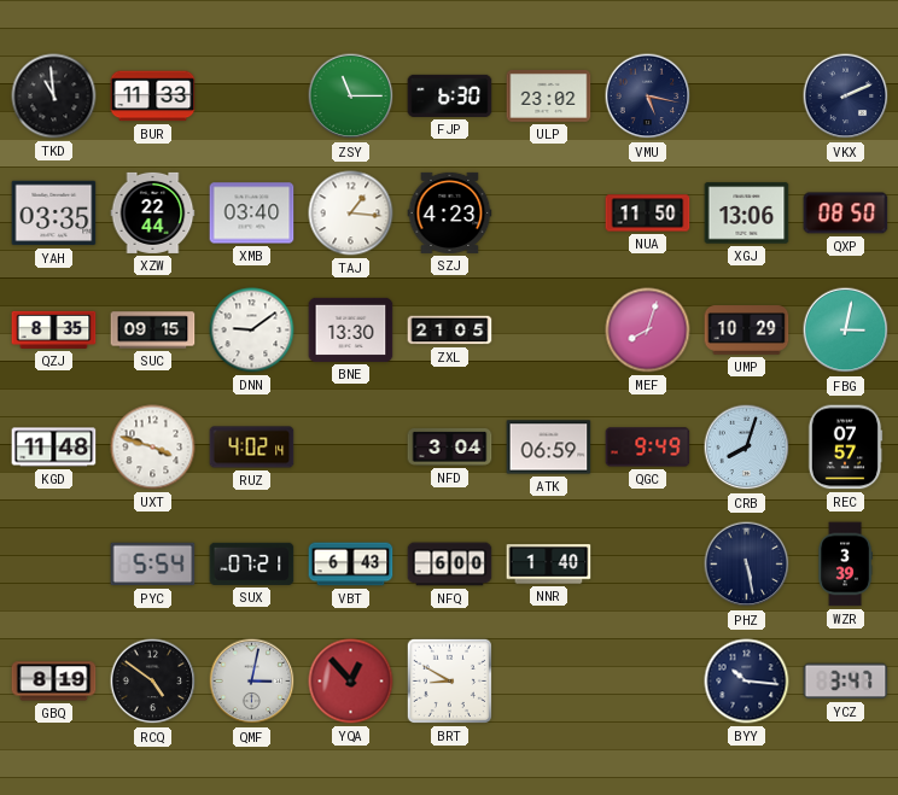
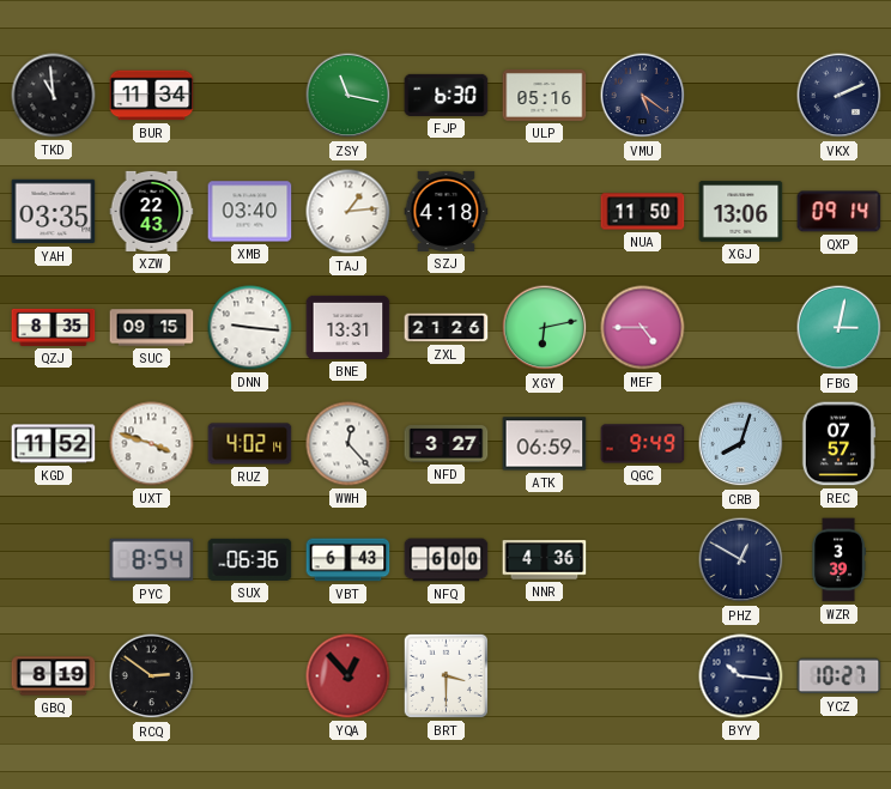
BUR: 11:33 -> 11:34
ZSY: 11:15 -> 11:17
ULP: 23:02 -> 05:16
VMU: 5:17 -> 5:21
XZW: 22:44 -> 22:43
TAJ: 1:16 -> 1:14
SZJ: 4:23 -> 4:18
QXP: 08:50 -> 09:14
DNN: 9:09 -> 9:16
BNE: 13:30 -> 13:31
ZXL: 21:05 -> 21:26
XGY: none -> 6:13
MEF: 8:03 -> 4:45
UMP: 10:29 -> none
KGD: 11:48 -> 11:52
WWH: none -> 12:23
NFD: 3:04 -> 3:27
PYC: 5:54 -> 8:54
SUX: 07:21 -> 06:36
NNR: 1:40 -> 4:36
PHZ: 5:28 -> 12:50
RCQ: 4:51 -> 2:51
QMF: 3:02 -> none
BRT: 8:50 -> 3:30
YCZ: 3:47 -> 10:27
